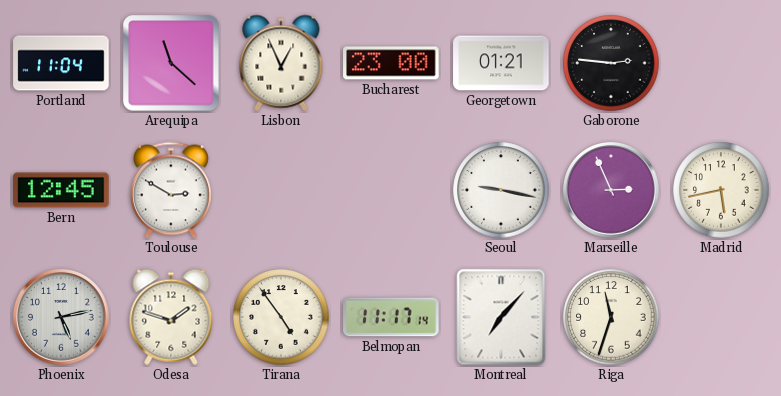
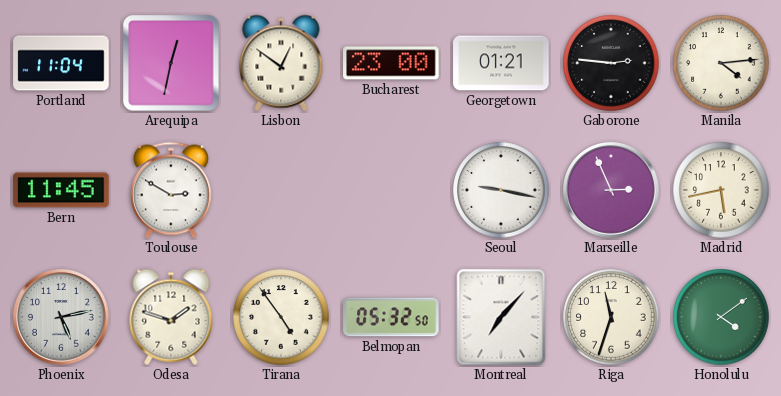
Arequipa: 11:22 -> 12:32
Lisbon: 12:56 -> 12:51
Manila: none -> 4:14
Bern: 12:45 -> 11:45
Belmopan: 11:17 -> 05:32
Honolulu: none -> 4:09
